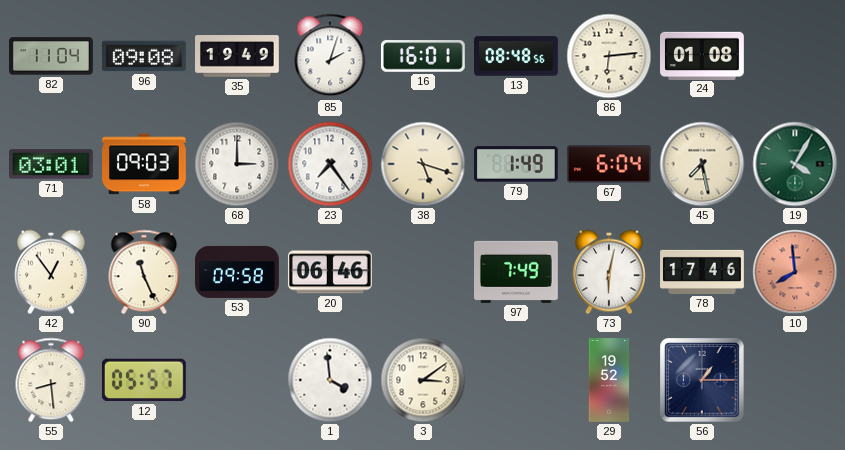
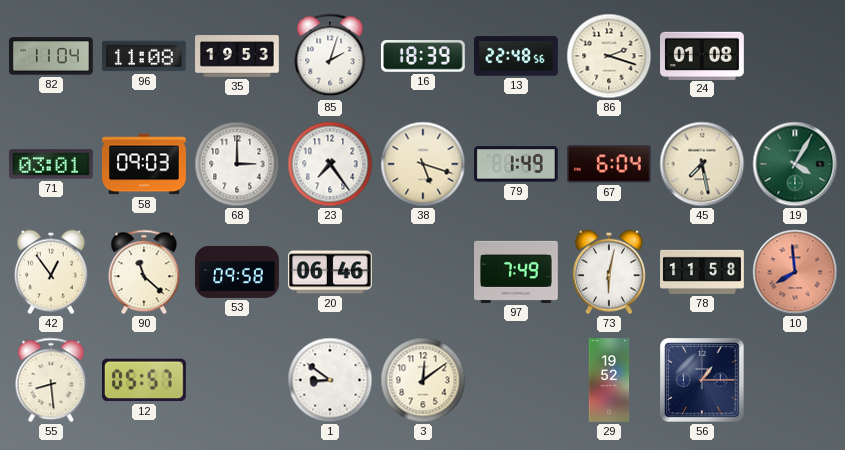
96: 09:08 -> 11:08
35: 19:49 -> 19:53
16: 16:01 -> 18:39
13: 08:48 -> 22:48
86: 6:14 -> 2:18
90: 11:26 -> 11:22
78: 17:46 -> 11:58
1: 3:59 -> 8:51
3: 3:09 -> 12:09
